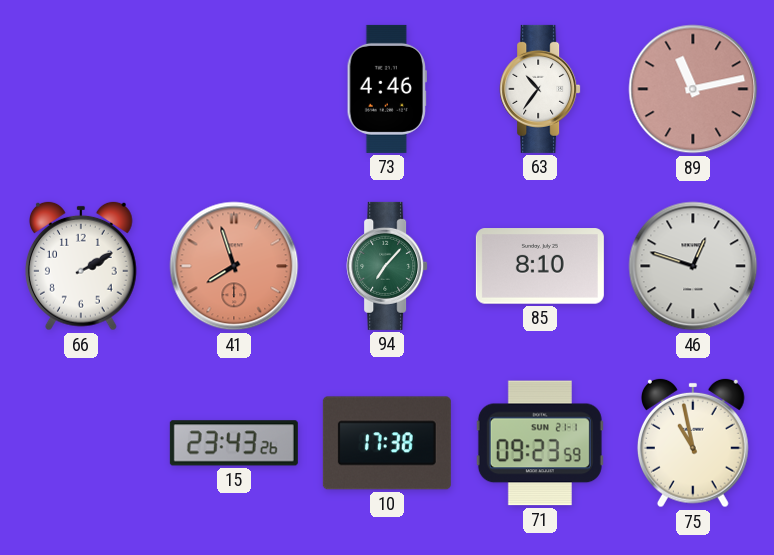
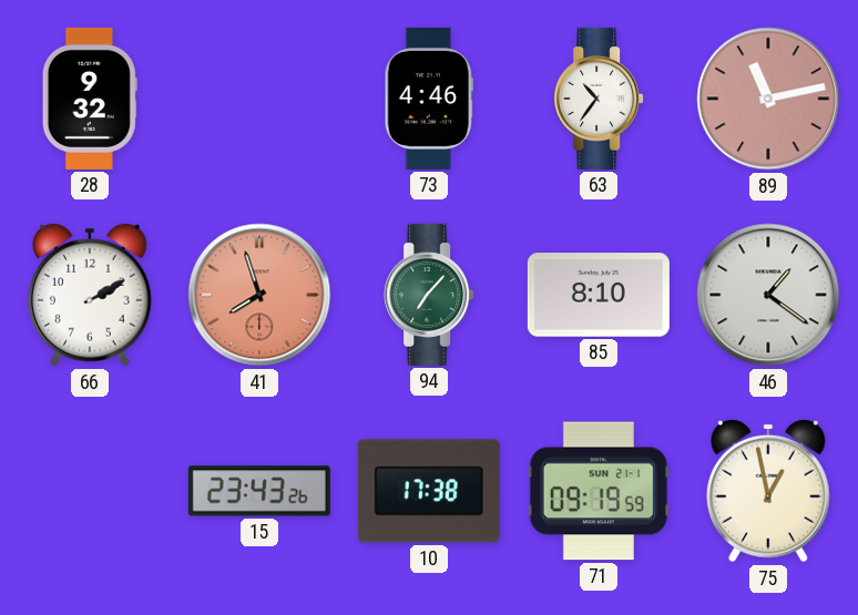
28: none -> 9:32
46: 12:48 -> 1:21
71: 09:23 -> 09:19
75: 10:58 -> 12:58
